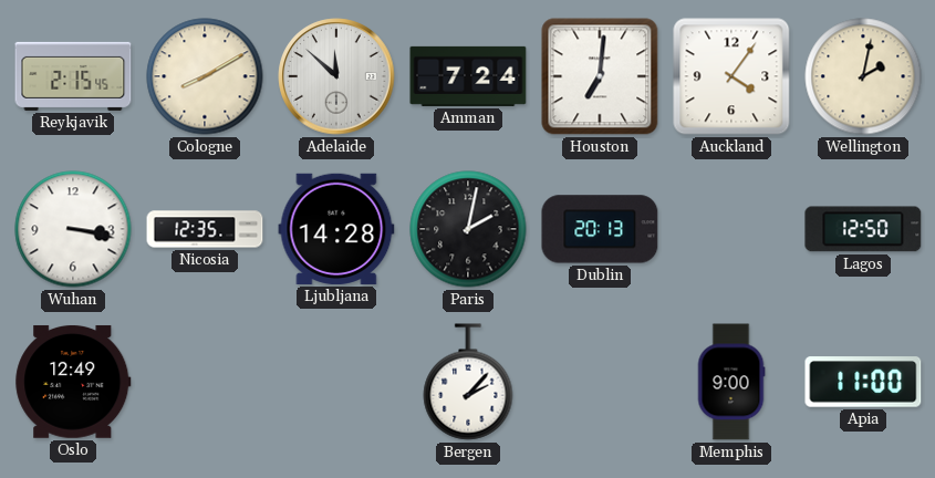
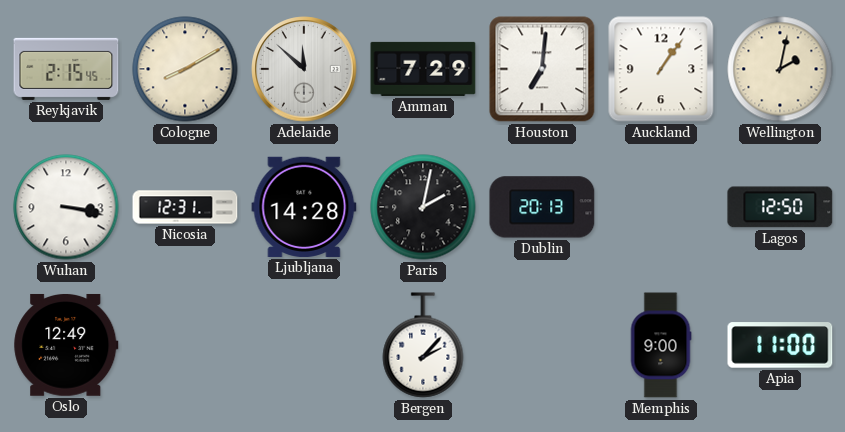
Amman: 7:24 -> 7:29
Auckland: 4:06 -> 1:06
Nicosia: 12:35 -> 12:31
